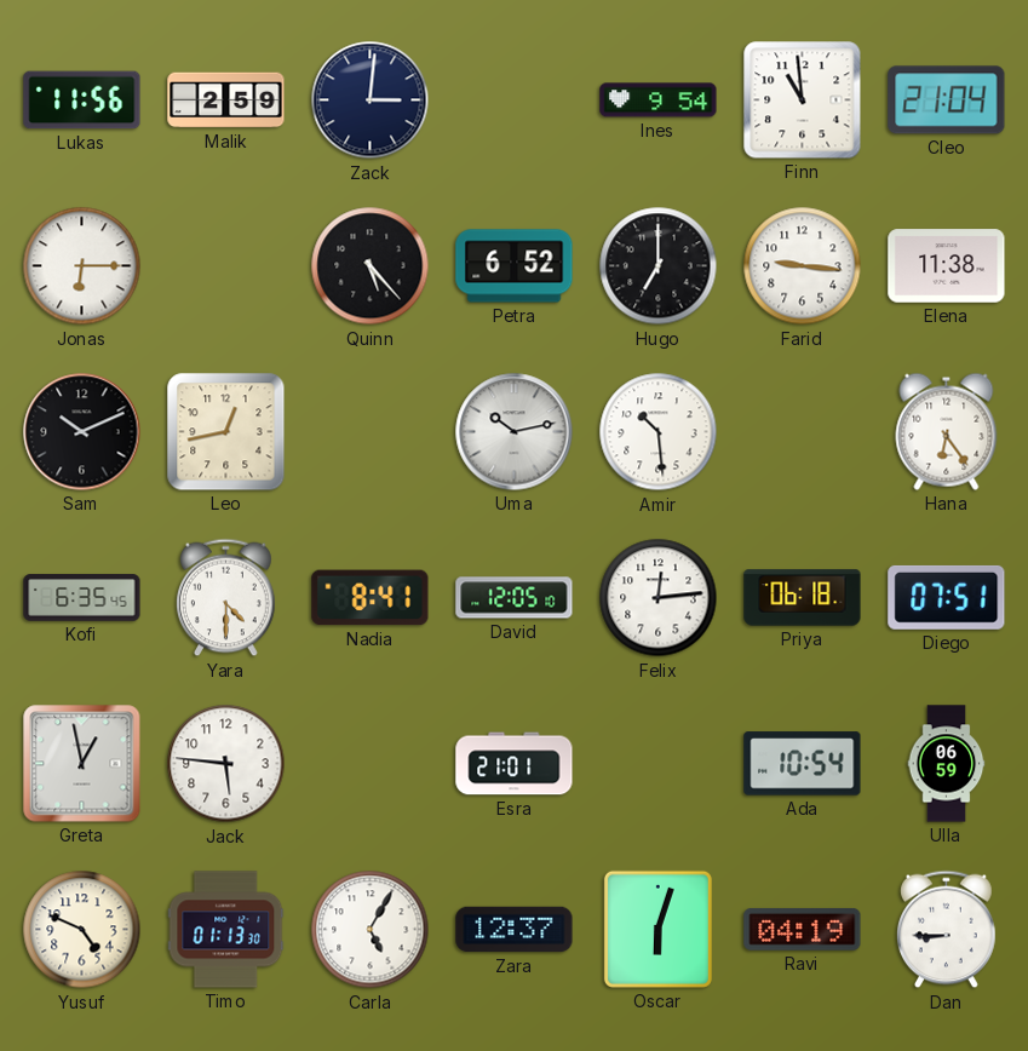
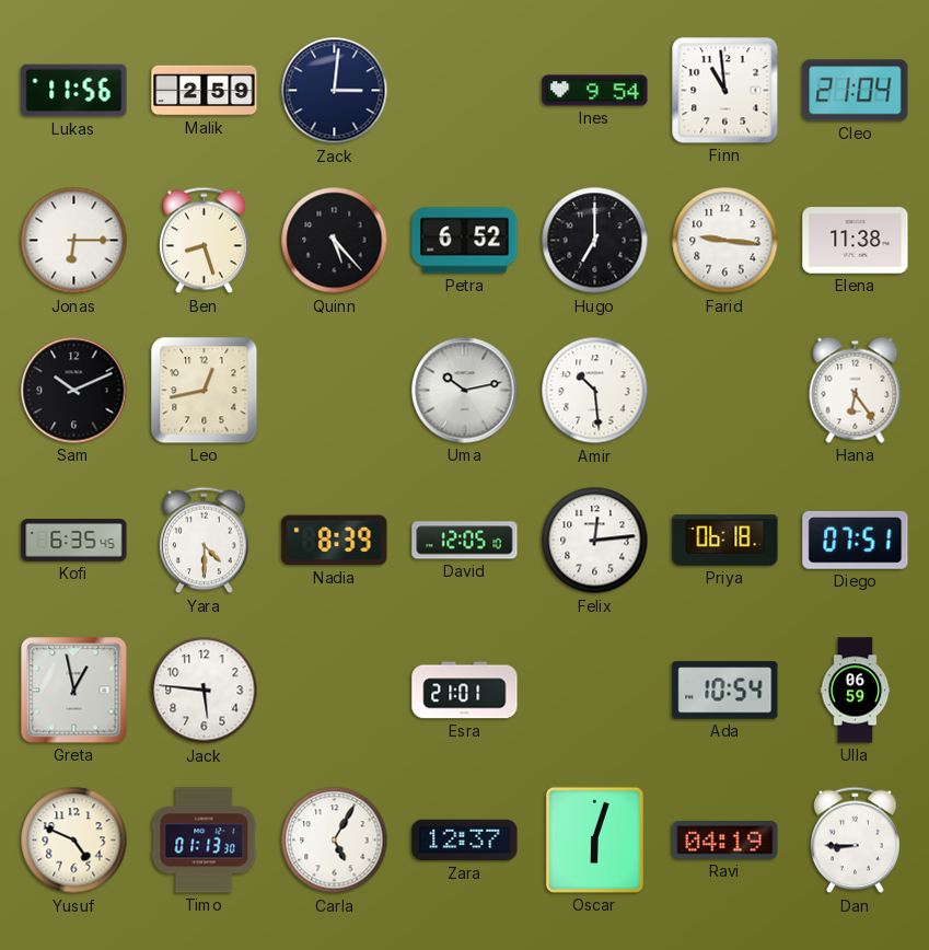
Ben: none -> 8:27
Nadia: 8:41 -> 8:39
